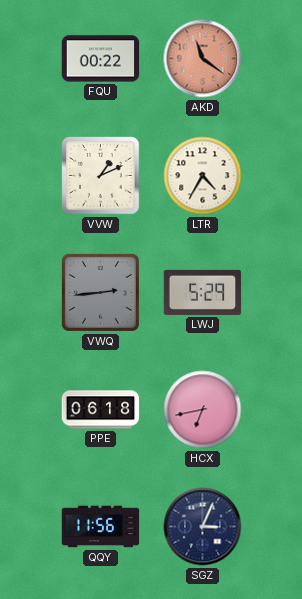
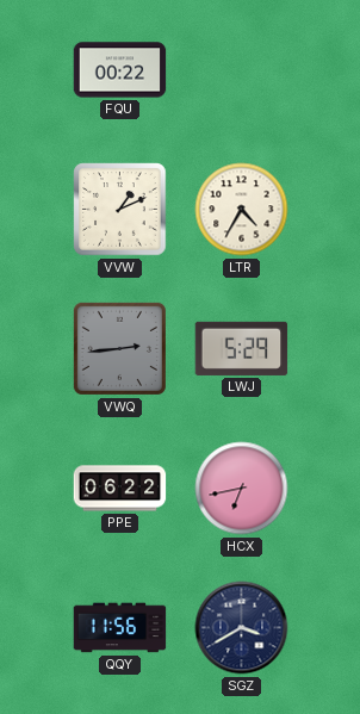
AKD: 11:21 -> none
PPE: 06:18 -> 06:22
SGZ: 3:04 -> 3:40
